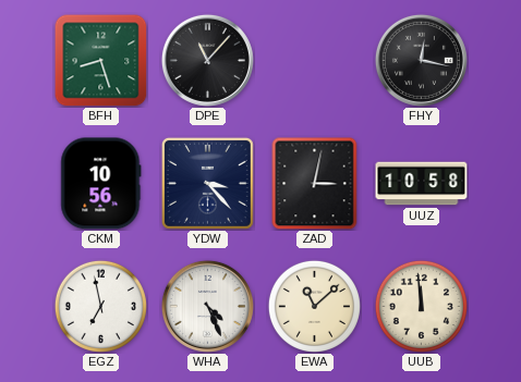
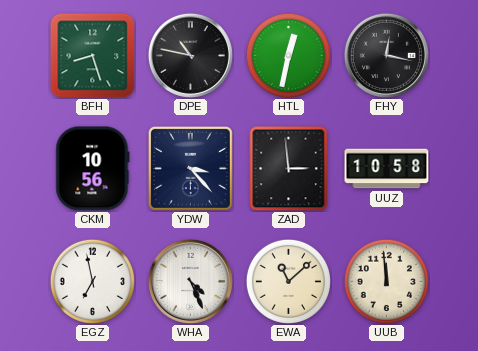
DPE: 11:07 -> 10:47
HTL: none -> 12:32
ZAD: 3:02 -> 2:59
